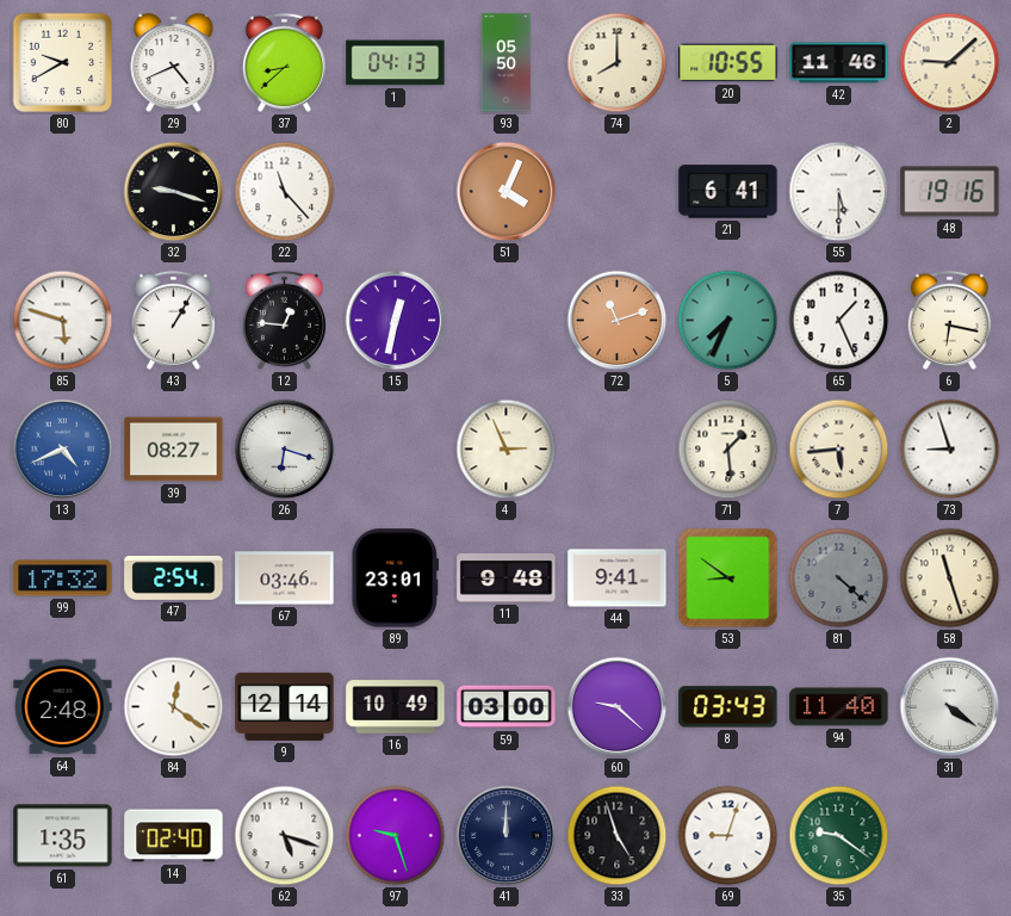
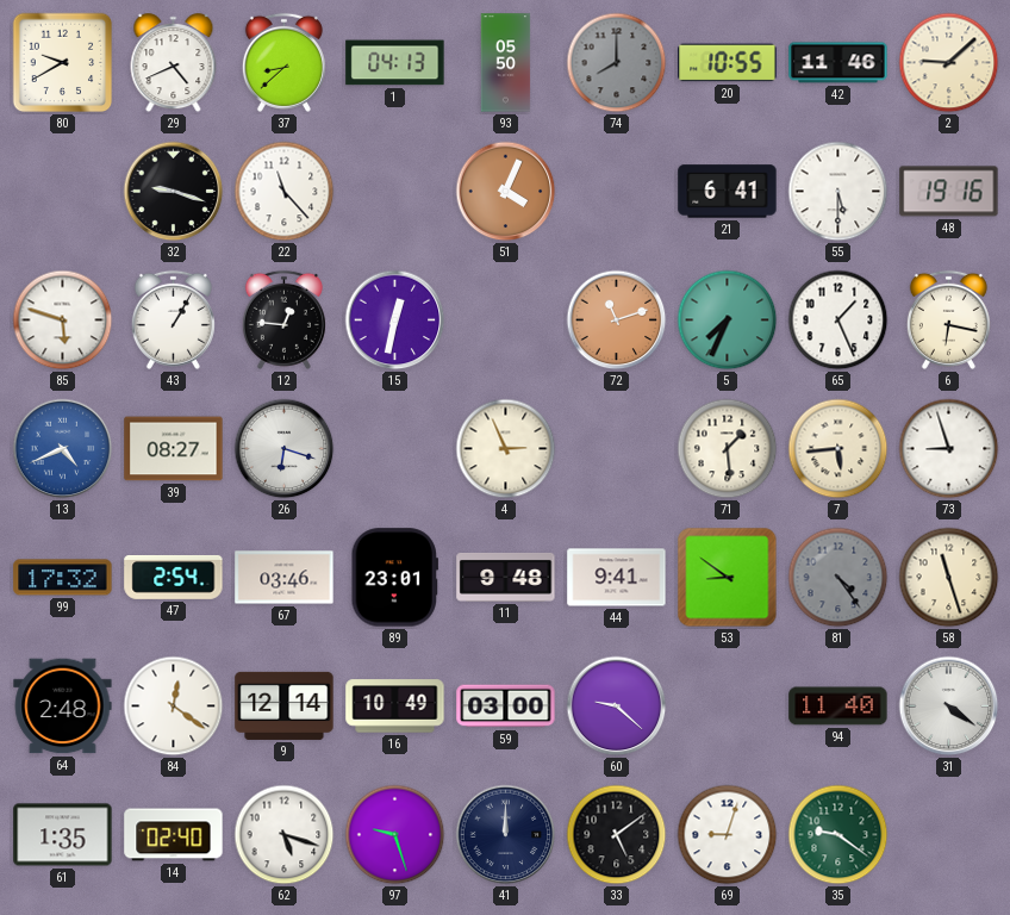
74 dial: cream -> grey
81: 4:22 -> 4:24
8: 03:43 -> none
33: 4:57 -> 5:09
